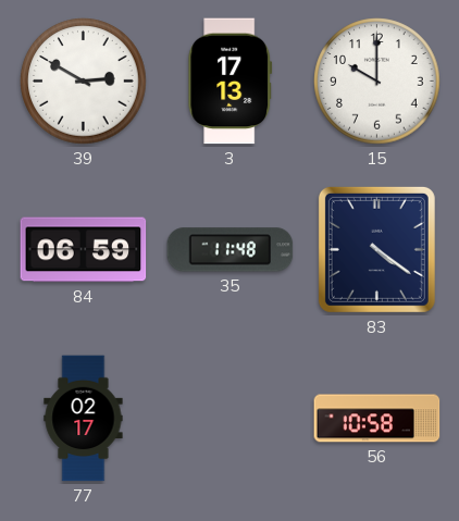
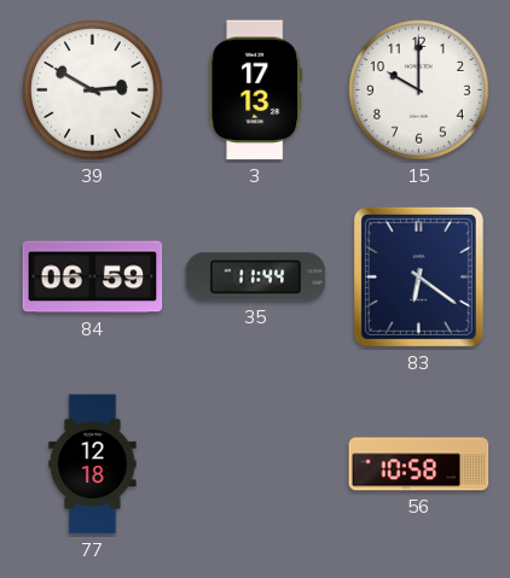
35: 11:48 -> 11:44
83: 4:21 -> 6:21
77: 02:17 -> 12:18
